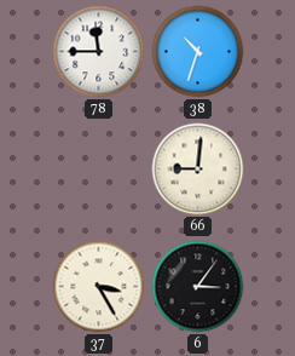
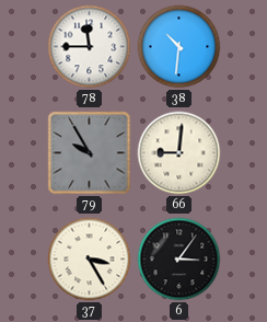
38: 10:33 -> 10:31
79: none -> 9:55
